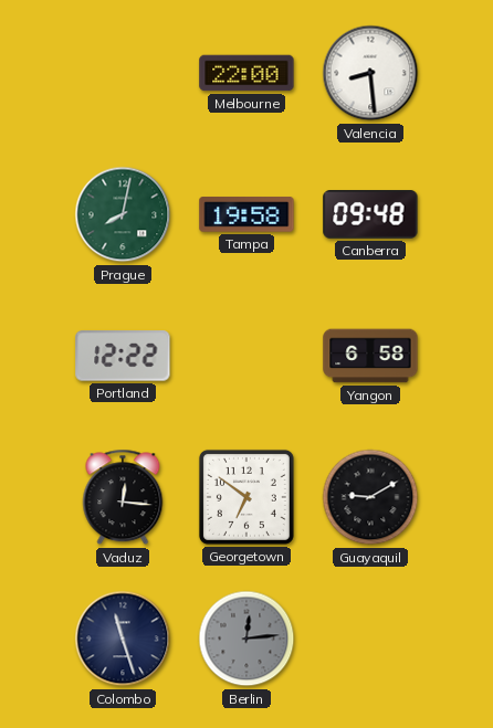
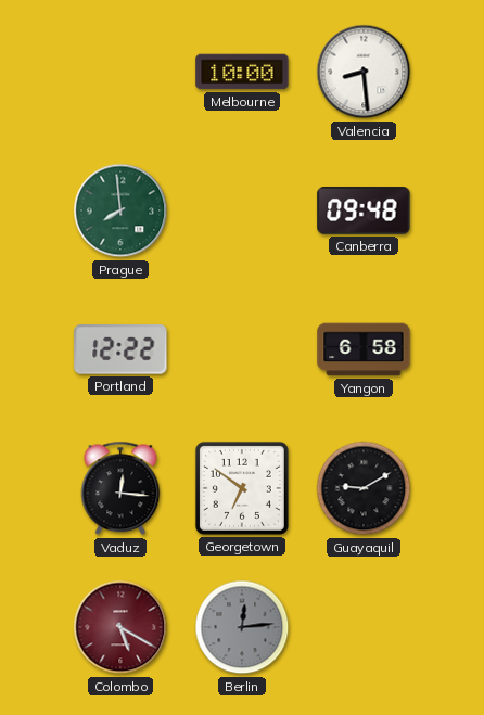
Melbourne: 22:00 -> 10:00
Prague: 8:02 -> 7:59
Tampa: 19:58 -> none
Colombo: 11:27 -> 5:20
Colombo dial: navy -> burgundy
